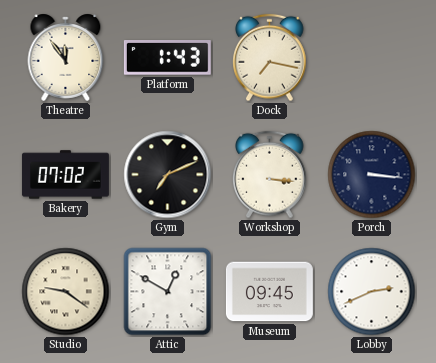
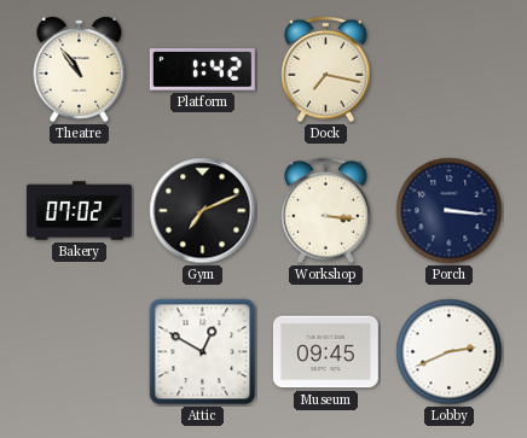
Theatre: 11:54 -> 10:54
Platform: 1:43 -> 1:42
Studio: 9:21 -> none
